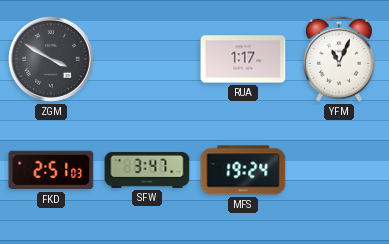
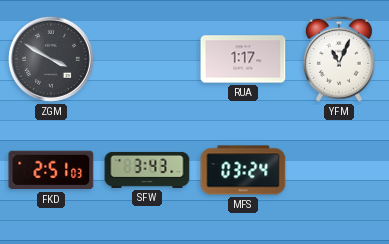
SFW: 3:47 -> 3:43
MFS: 19:24 -> 03:24
